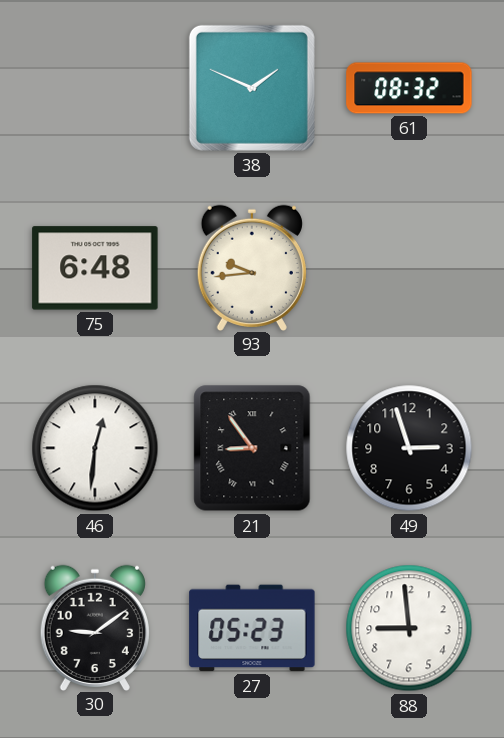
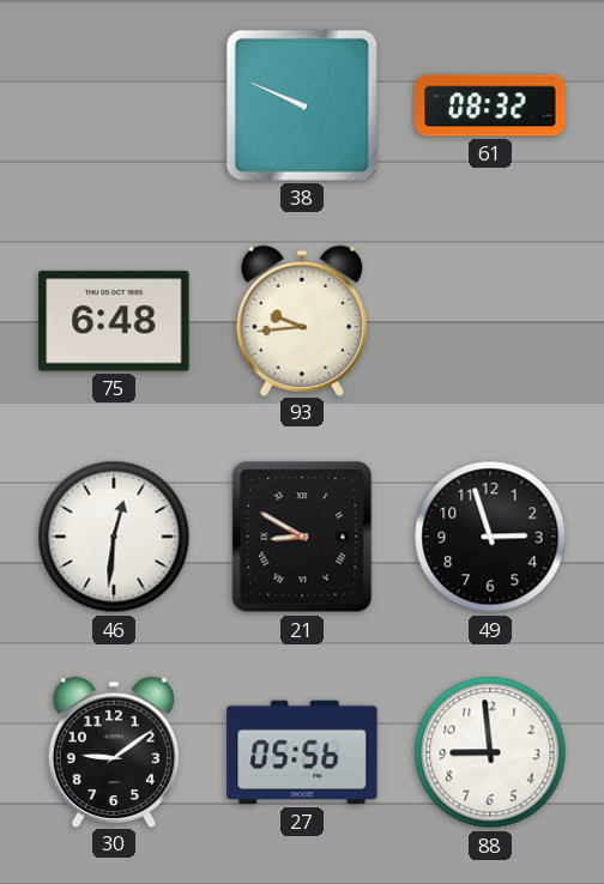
38: 1:49 -> 9:49
21: 8:54 -> 8:50
27: 05:23 -> 05:56
